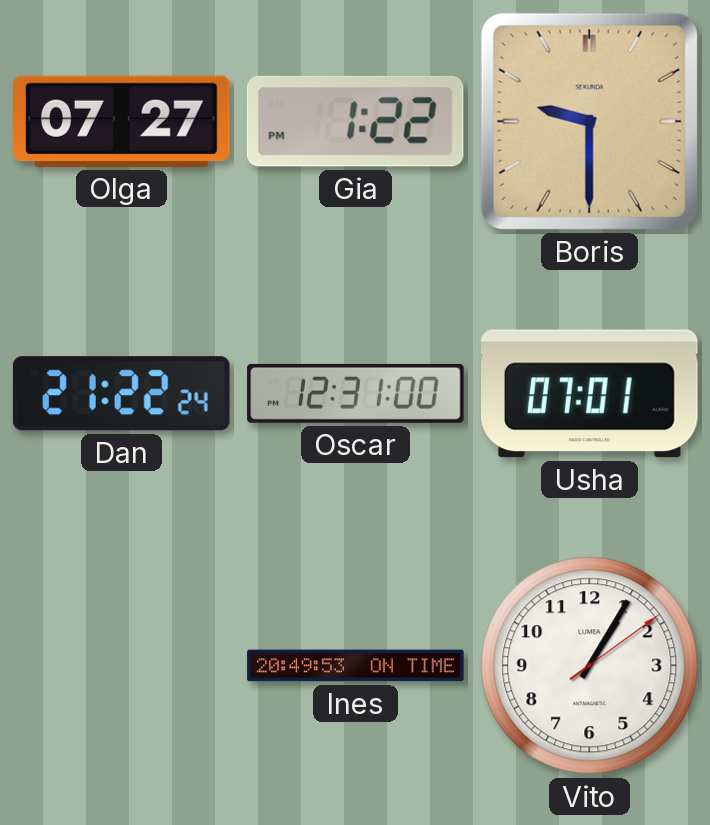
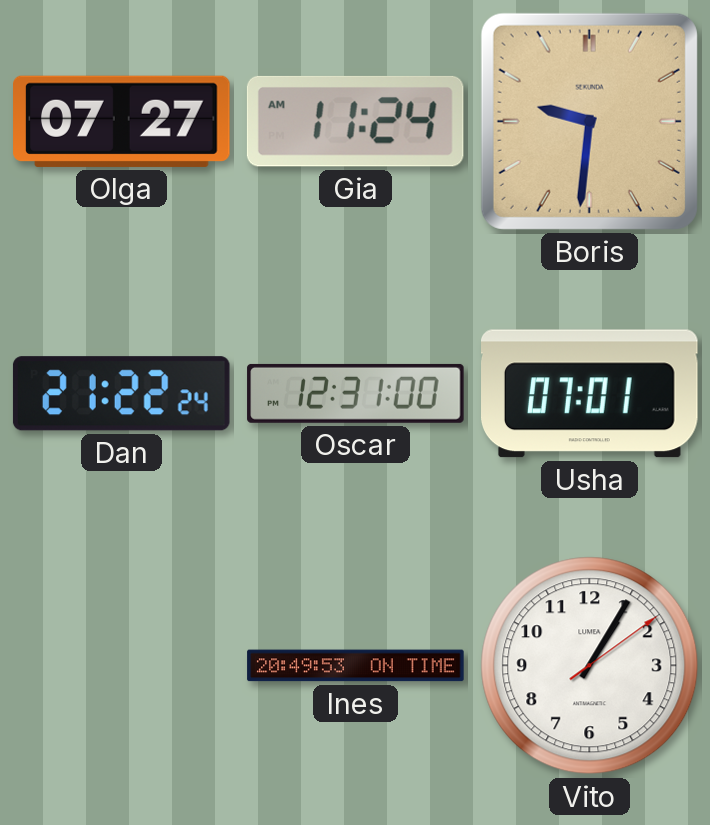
Gia: 1:22 -> 11:24
Boris: 9:30 -> 9:31
